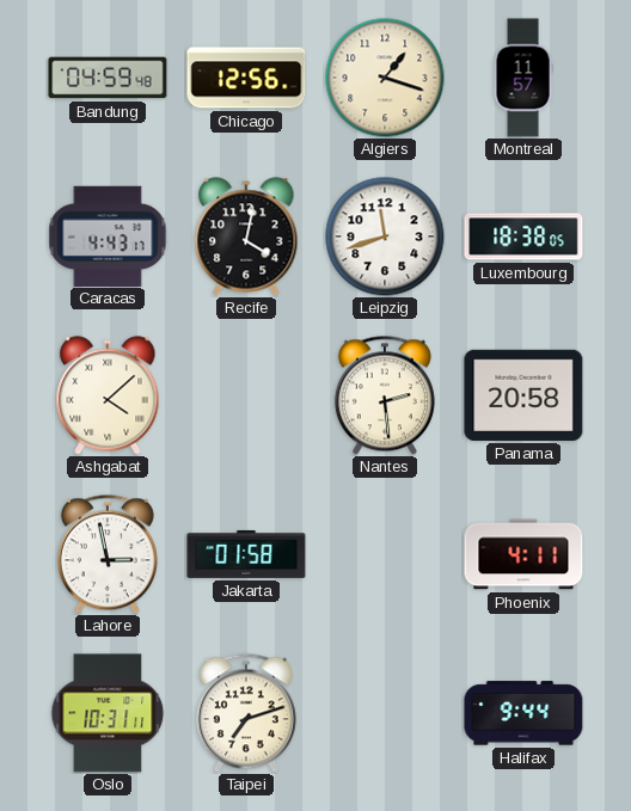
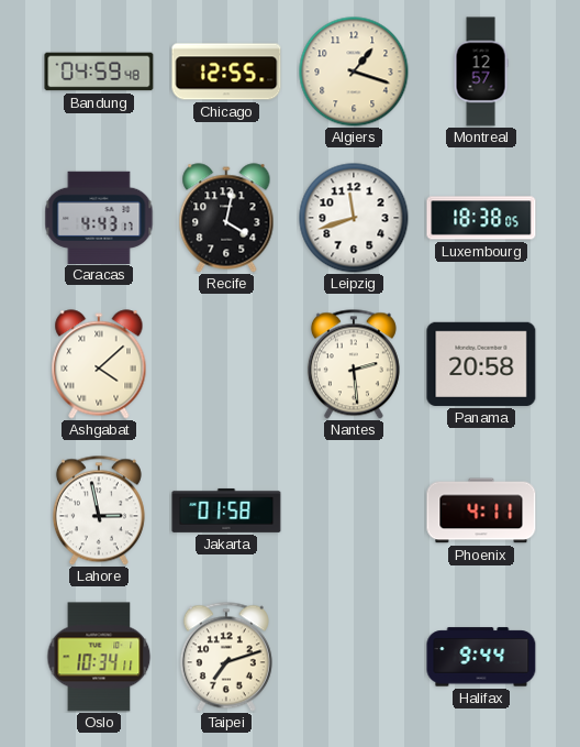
Chicago: 12:56 -> 12:55
Montreal: 11:57 -> 12:57
Oslo: 10:31 -> 10:34
